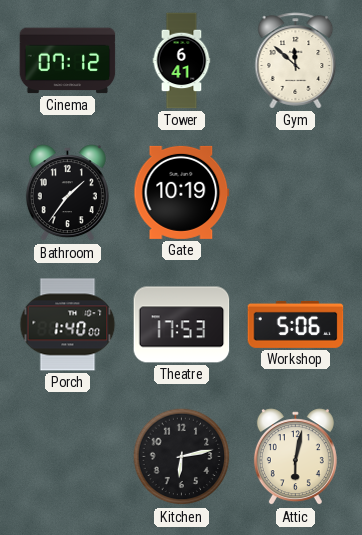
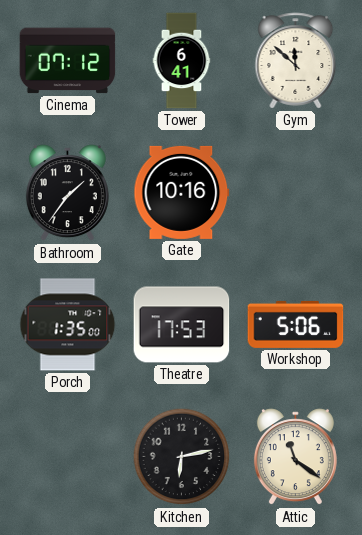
Gate: 10:19 -> 10:16
Porch: 1:40 -> 1:35
Attic: 6:02 -> 11:21
